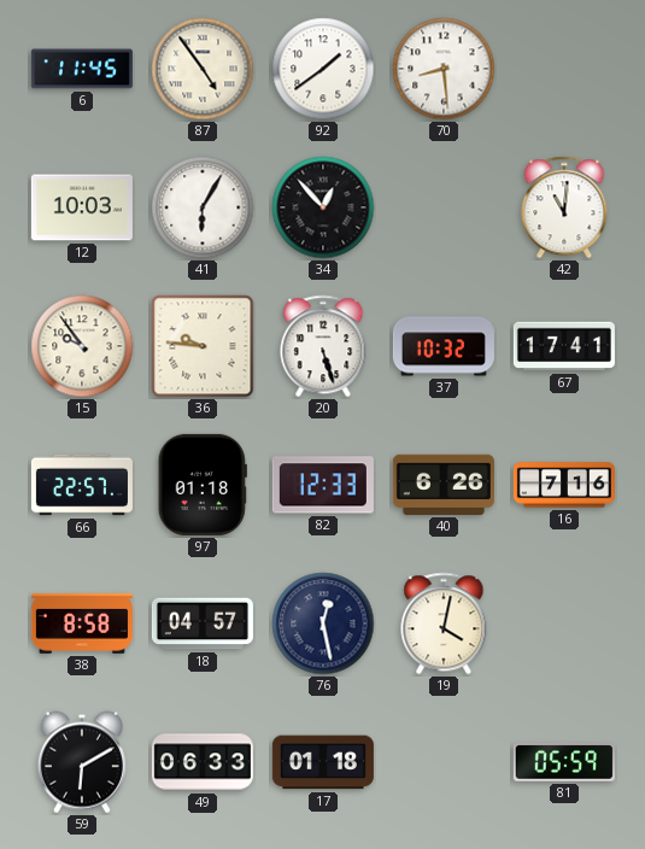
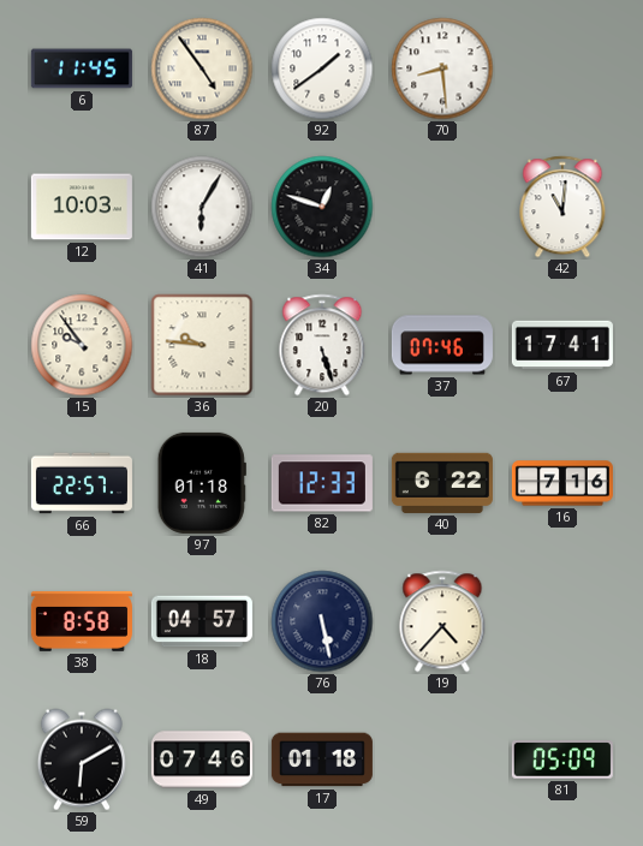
34: 12:53 -> 12:48
37: 10:32 -> 07:46
40: 6:26 -> 6:22
76: 12:28 -> 5:28
19: 4:02 -> 4:37
49: 06:33 -> 07:46
81: 05:59 -> 05:09
